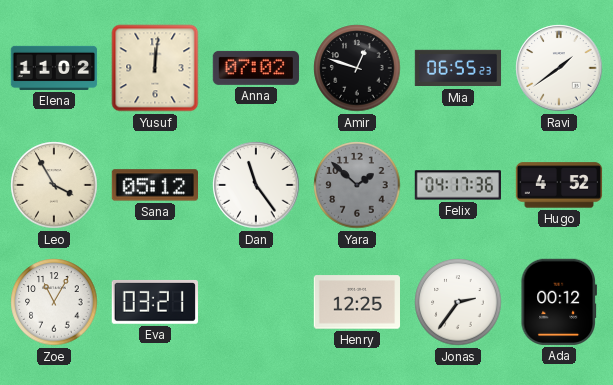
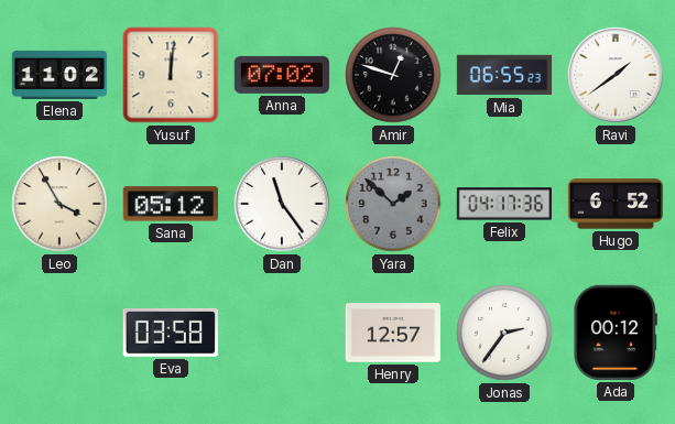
Hugo: 4:52 -> 6:52
Zoe: 11:05 -> none
Eva: 03:21 -> 03:58
Henry: 12:25 -> 12:57
